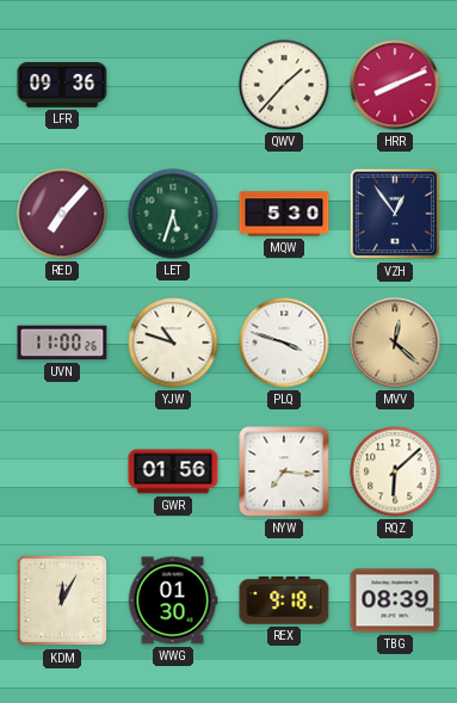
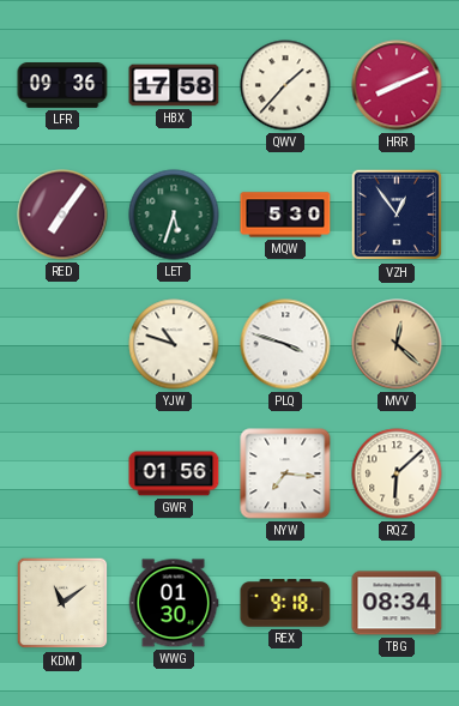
HBX: none -> 17:58
RED: 7:07 -> 7:06
UVN: 11:00 -> none
KDM: 12:05 -> 11:09
TBG: 08:39 -> 08:34
